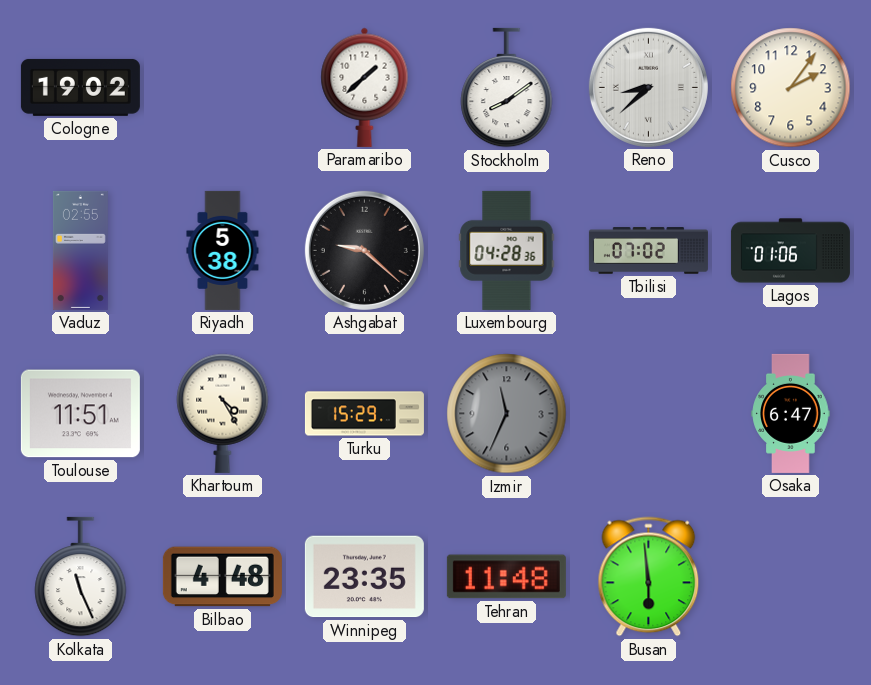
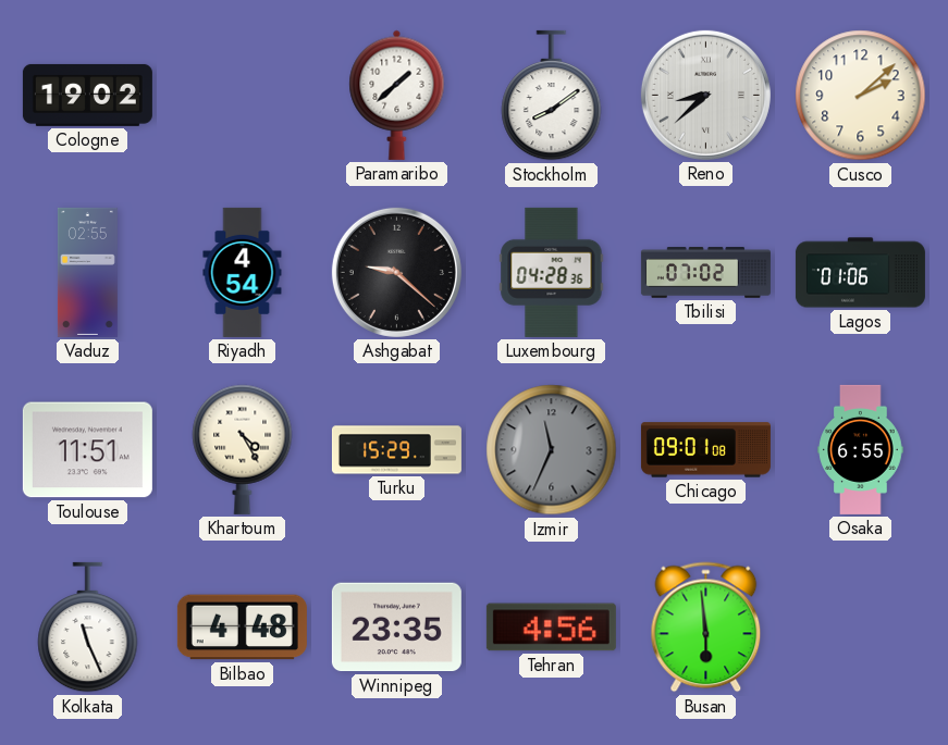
Cusco: 2:06 -> 2:08
Riyadh: 5:38 -> 4:54
Chicago: none -> 09:01
Osaka: 6:47 -> 6:55
Tehran: 11:48 -> 4:56
